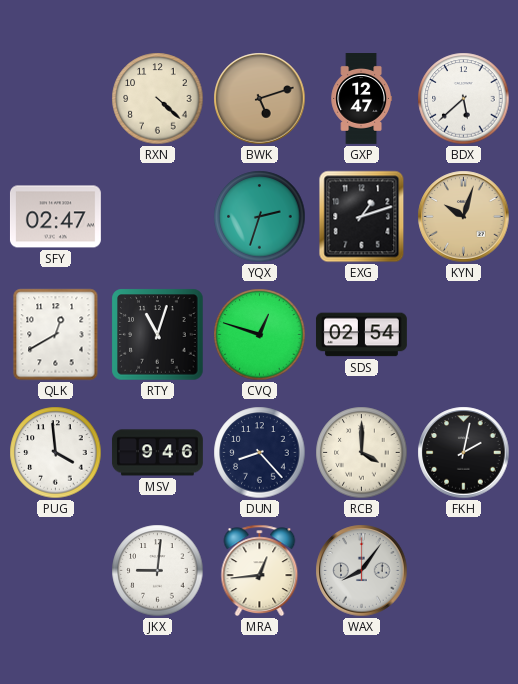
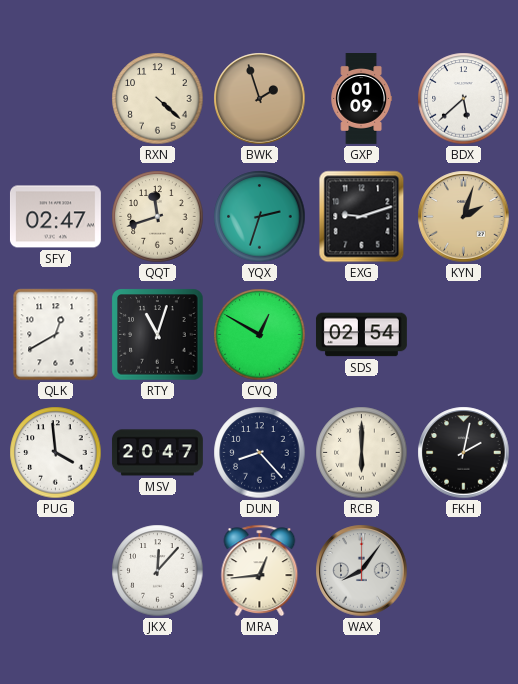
BWK: 5:12 -> 1:57
GXP: 12:47 -> 01:09
QQT: none -> 11:42
EXG: 1:12 -> 9:12
KYN: 10:03 -> 2:03
CVQ: 12:48 -> 12:50
MSV: 9:46 -> 20:47
RCB: 4:00 -> 6:00
JKX: 9:01 -> 12:07
